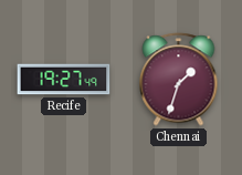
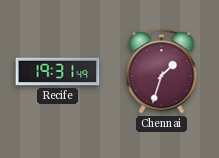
Recife: 19:27 -> 19:31
